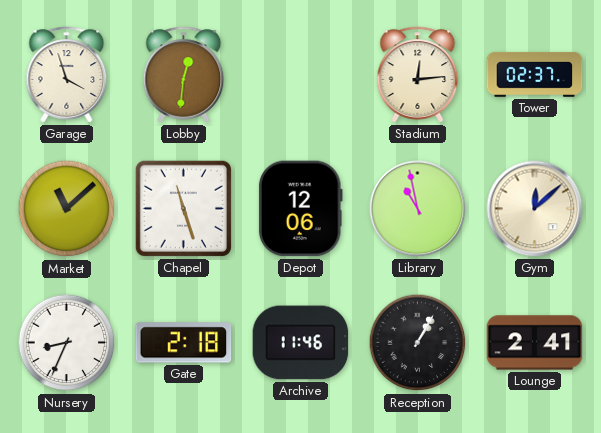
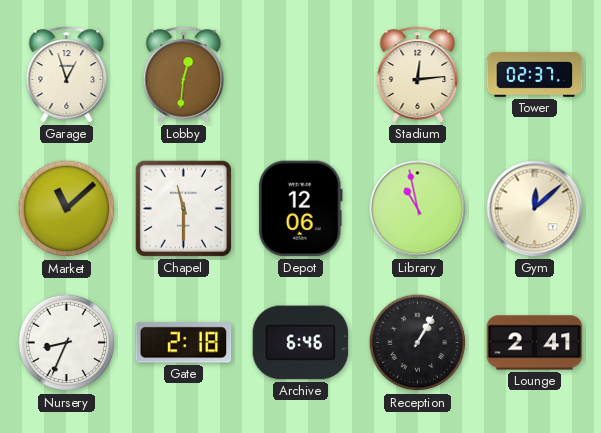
Garage: 3:57 -> 12:57
Chapel: 11:27 -> 11:30
Archive: 11:46 -> 6:46
